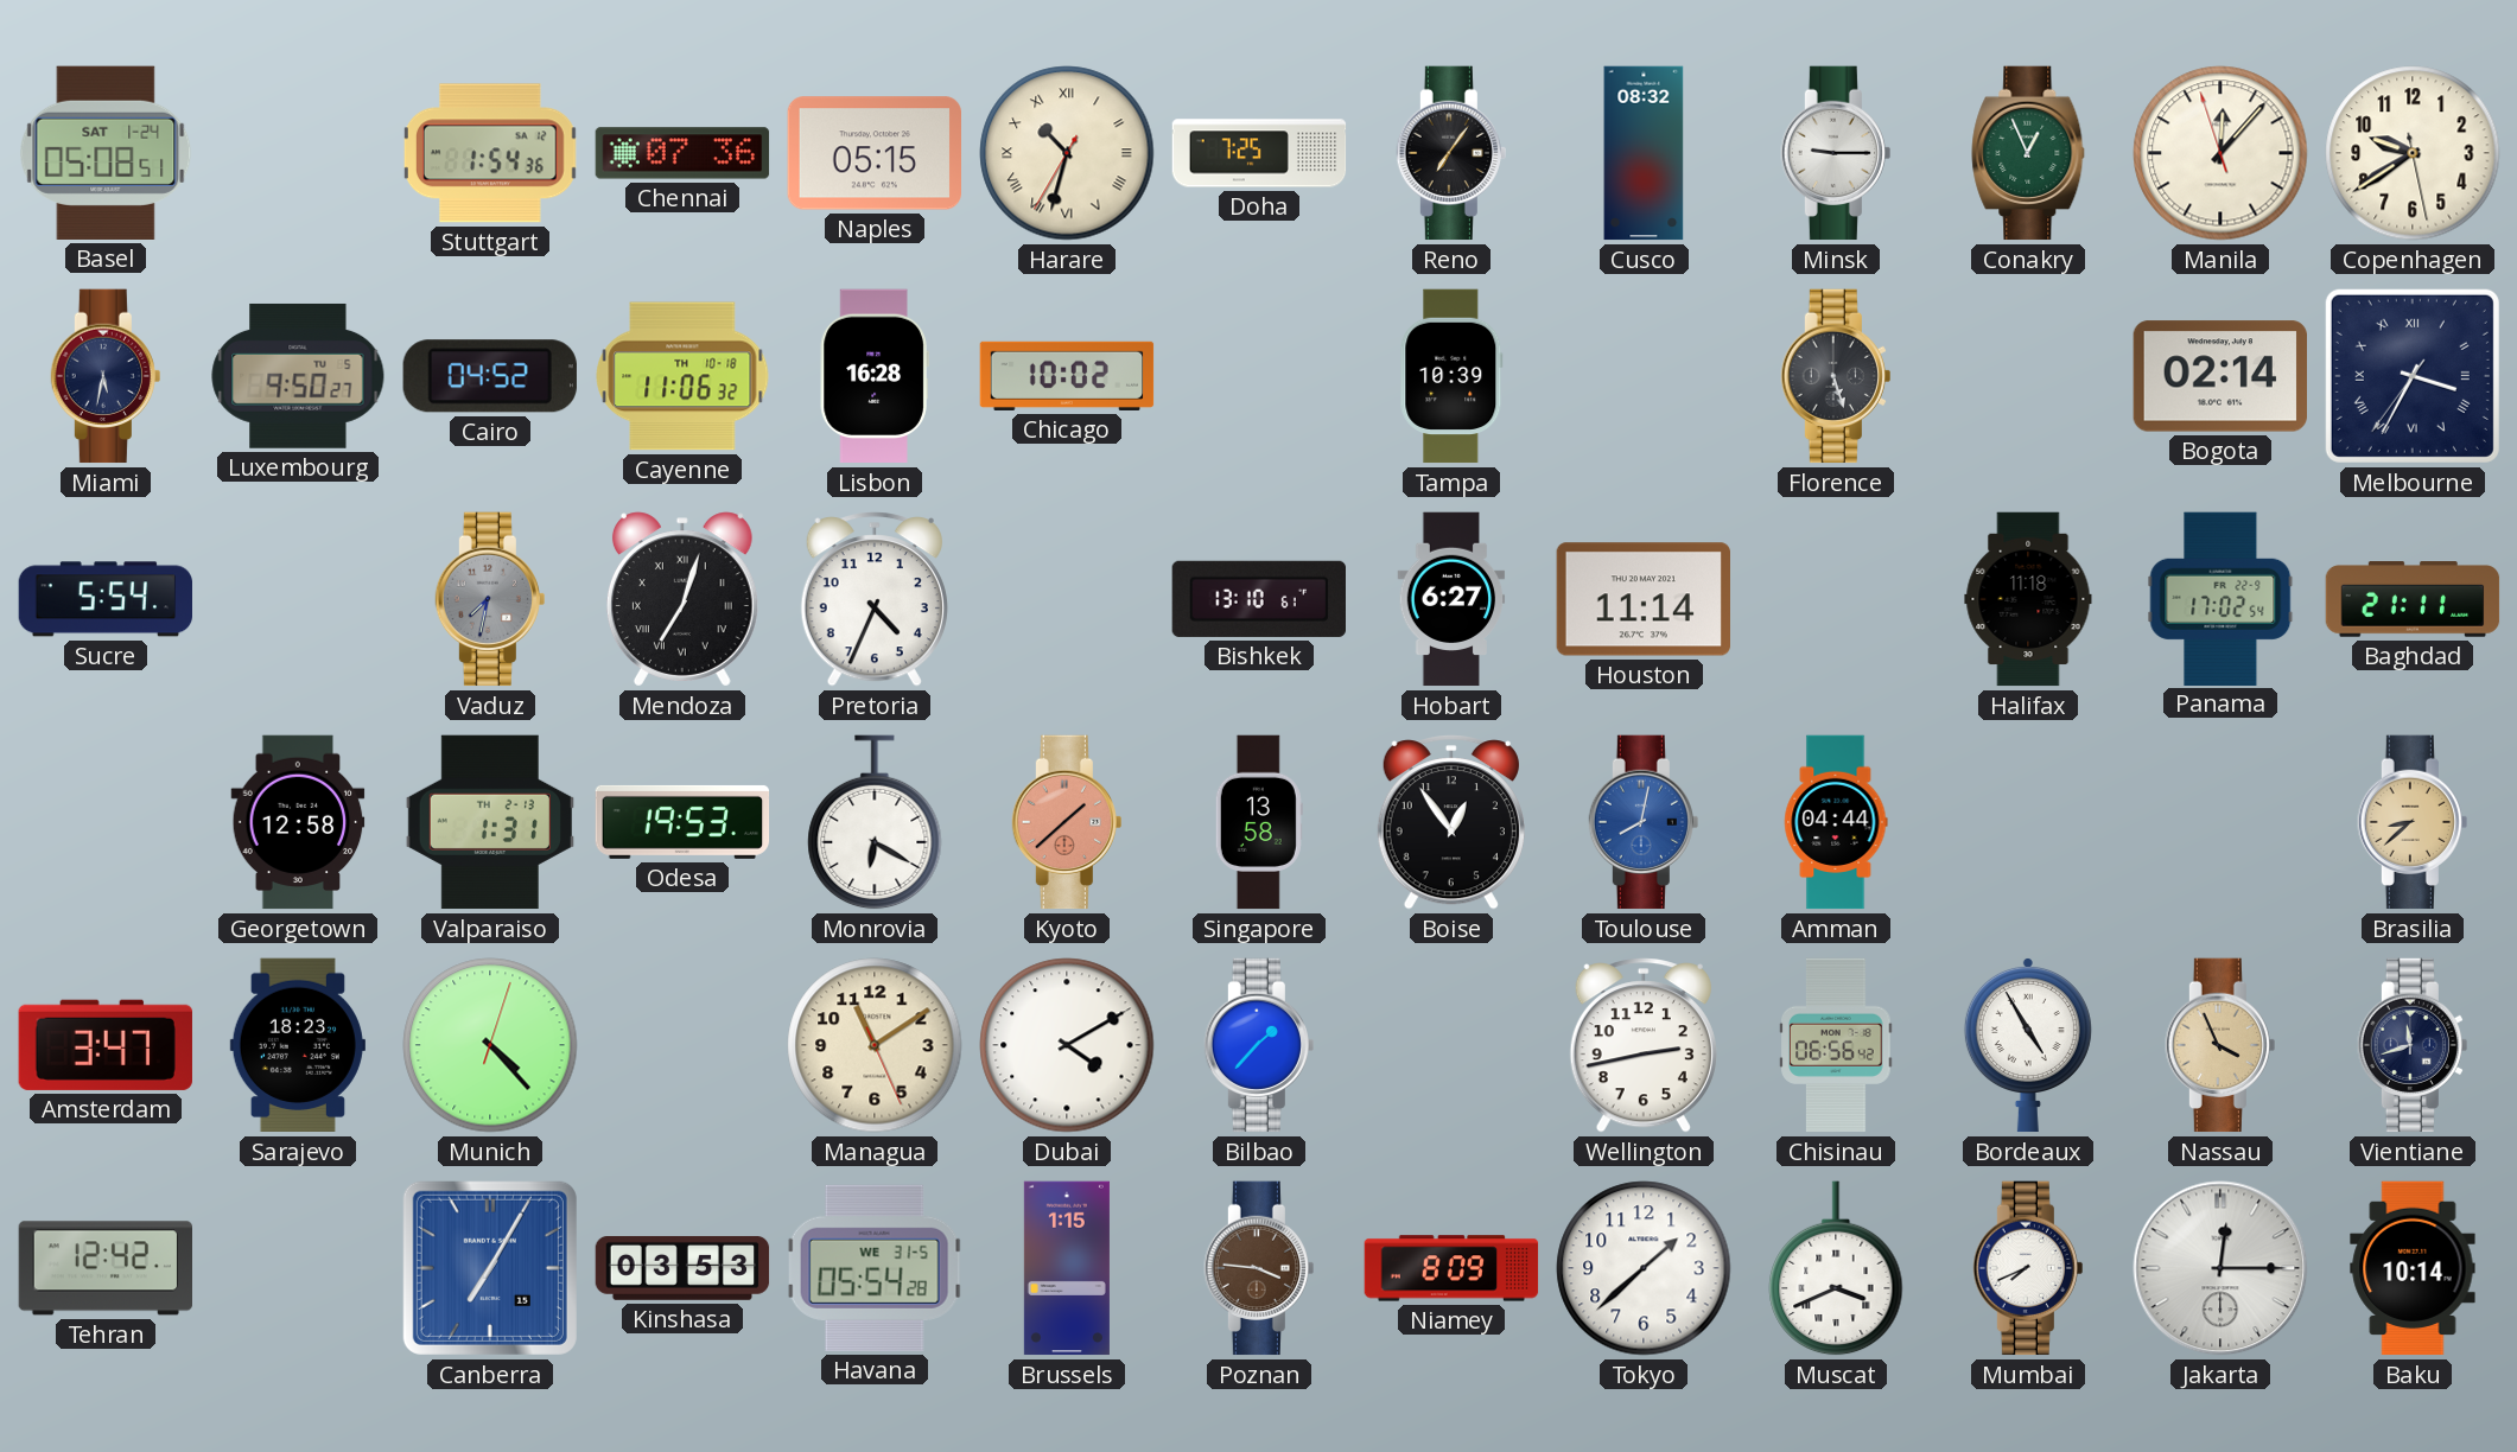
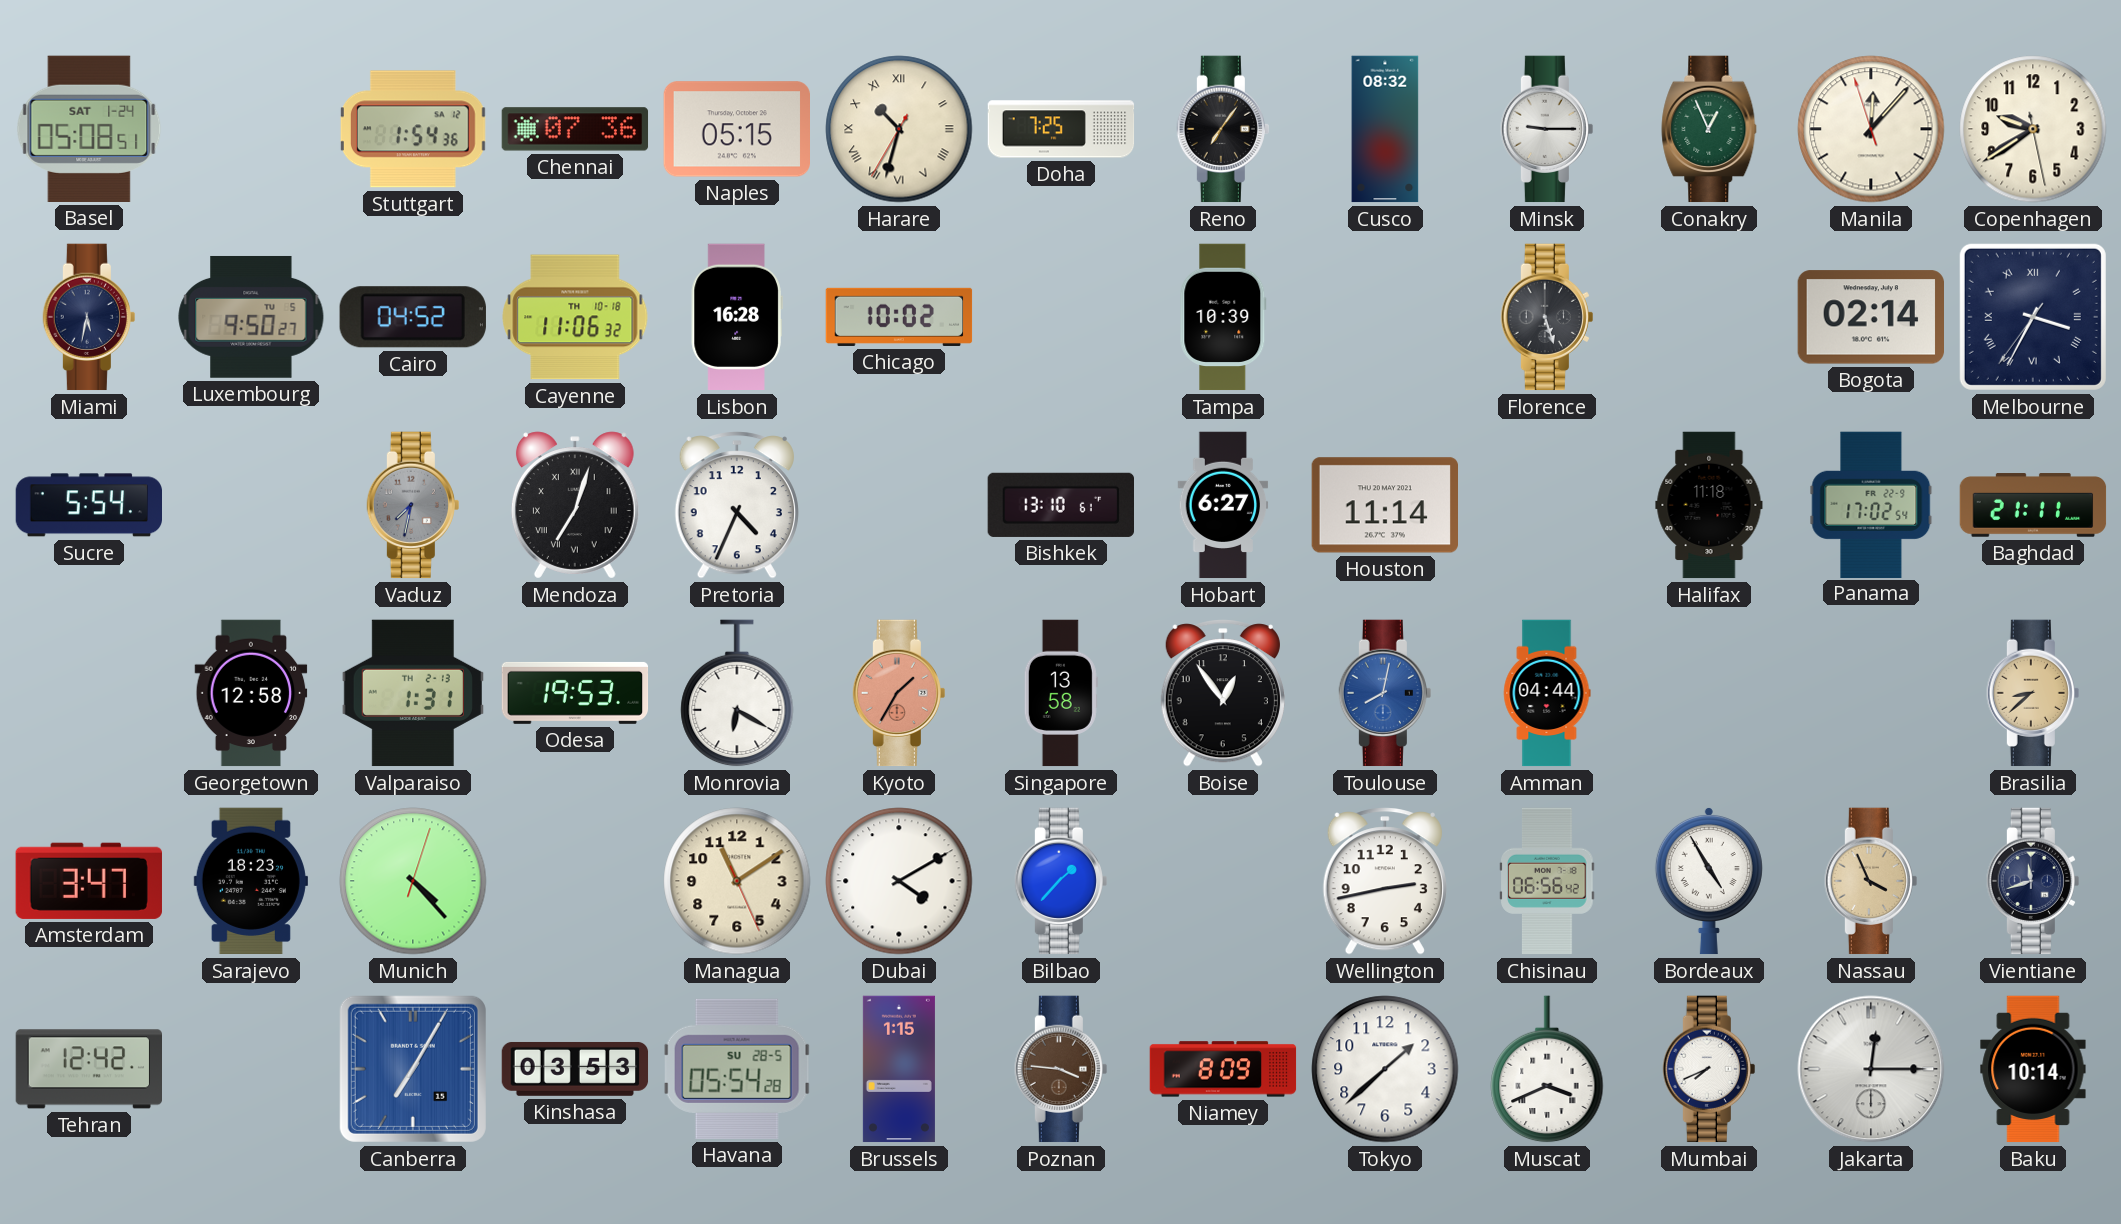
Kyoto: 1:38 -> 1:35
Havana date: WE 31-5 -> SU 28-5
